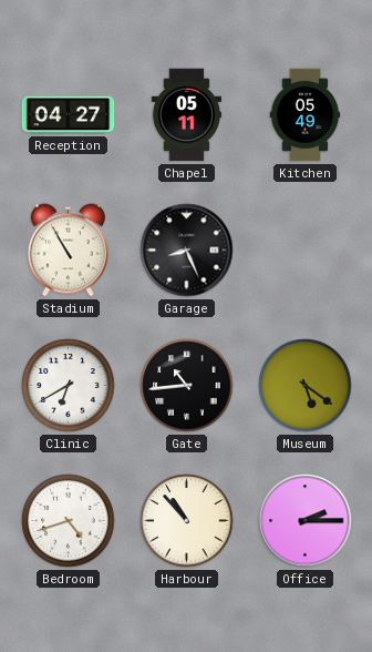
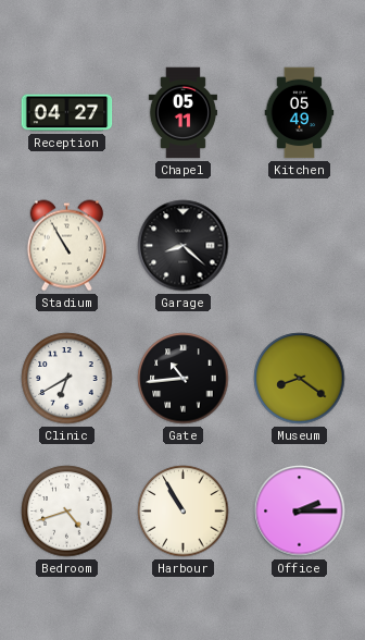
Garage: 8:26 -> 8:22
Museum: 5:21 -> 8:21
Harbour: 10:53 -> 10:55
